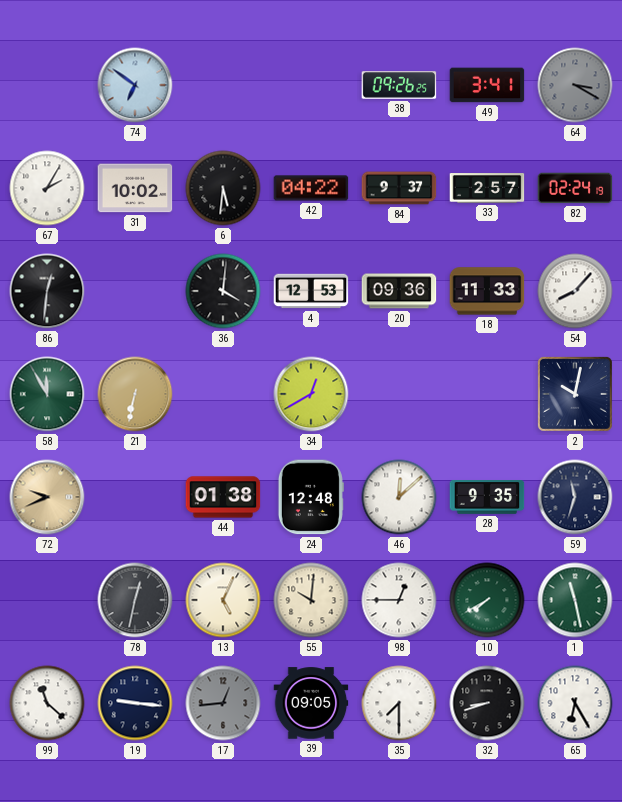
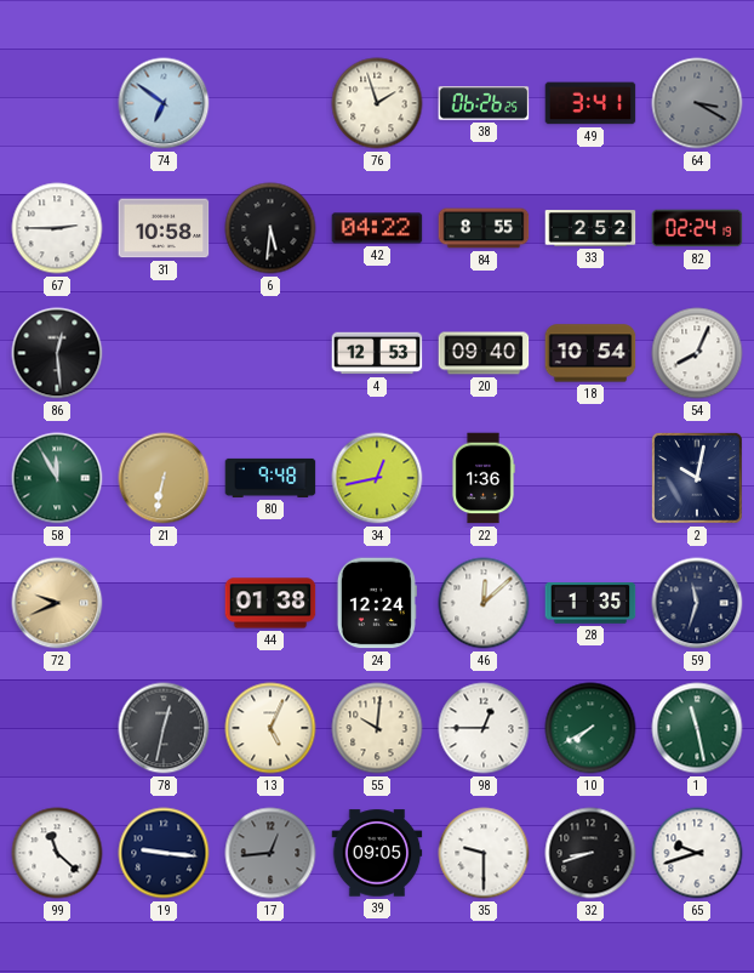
76: none -> 1:57
38: 09:26 -> 06:26
67: 2:05 -> 2:45
31: 10:02 -> 10:58
84: 9:37 -> 8:55
33: 2:57 -> 2:52
86: 12:31 -> 12:29
36: 4:01 -> none
20: 09:36 -> 09:40
18: 11:33 -> 10:54
54: 8:07 -> 8:04
80: none -> 9:48
34: 12:40 -> 12:43
22: none -> 1:36
24: 12:48 -> 12:24
28: 9:35 -> 1:35
35: 7:30 -> 9:30
65: 6:25 -> 9:42
